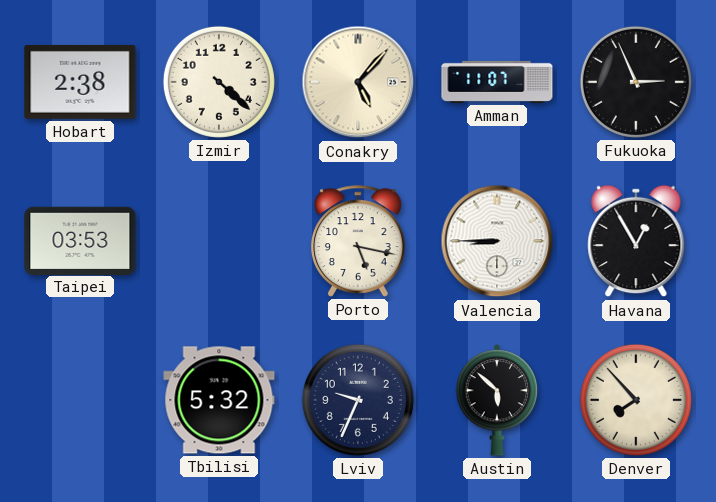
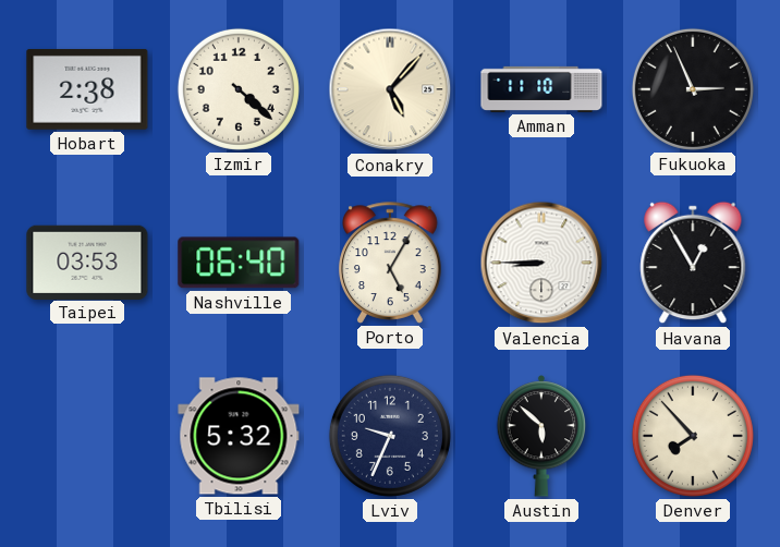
Amman: 11:07 -> 11:10
Nashville: none -> 06:40
Porto: 5:17 -> 5:05
